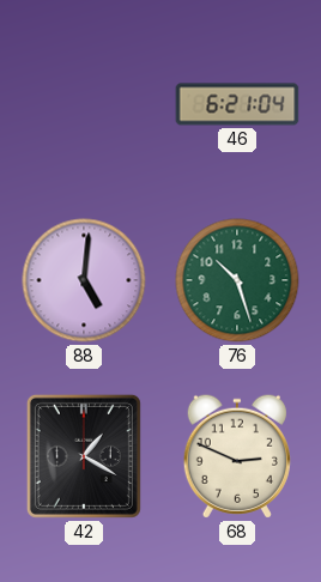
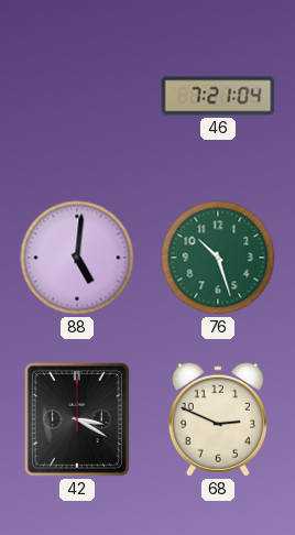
46: 6:21 -> 7:21
42: 1:20 -> 3:20
